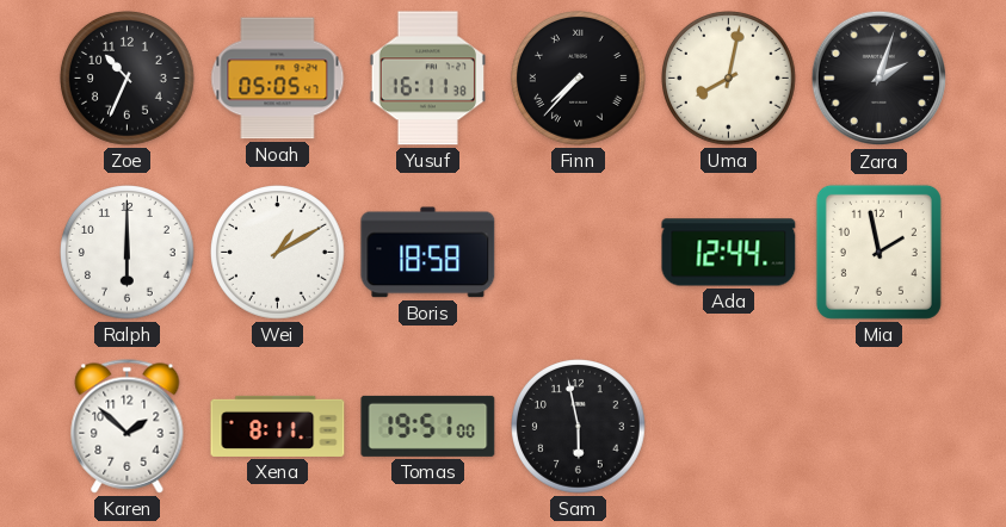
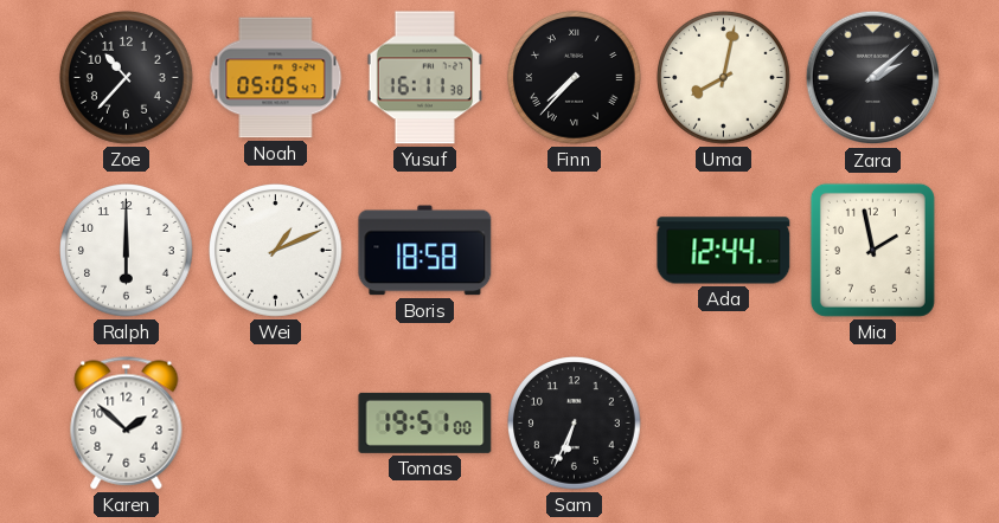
Zoe: 10:34 -> 10:37
Zara: 2:03 -> 2:08
Wei: 1:10 -> 1:11
Xena: 8:11 -> none
Sam: 5:58 -> 6:34
